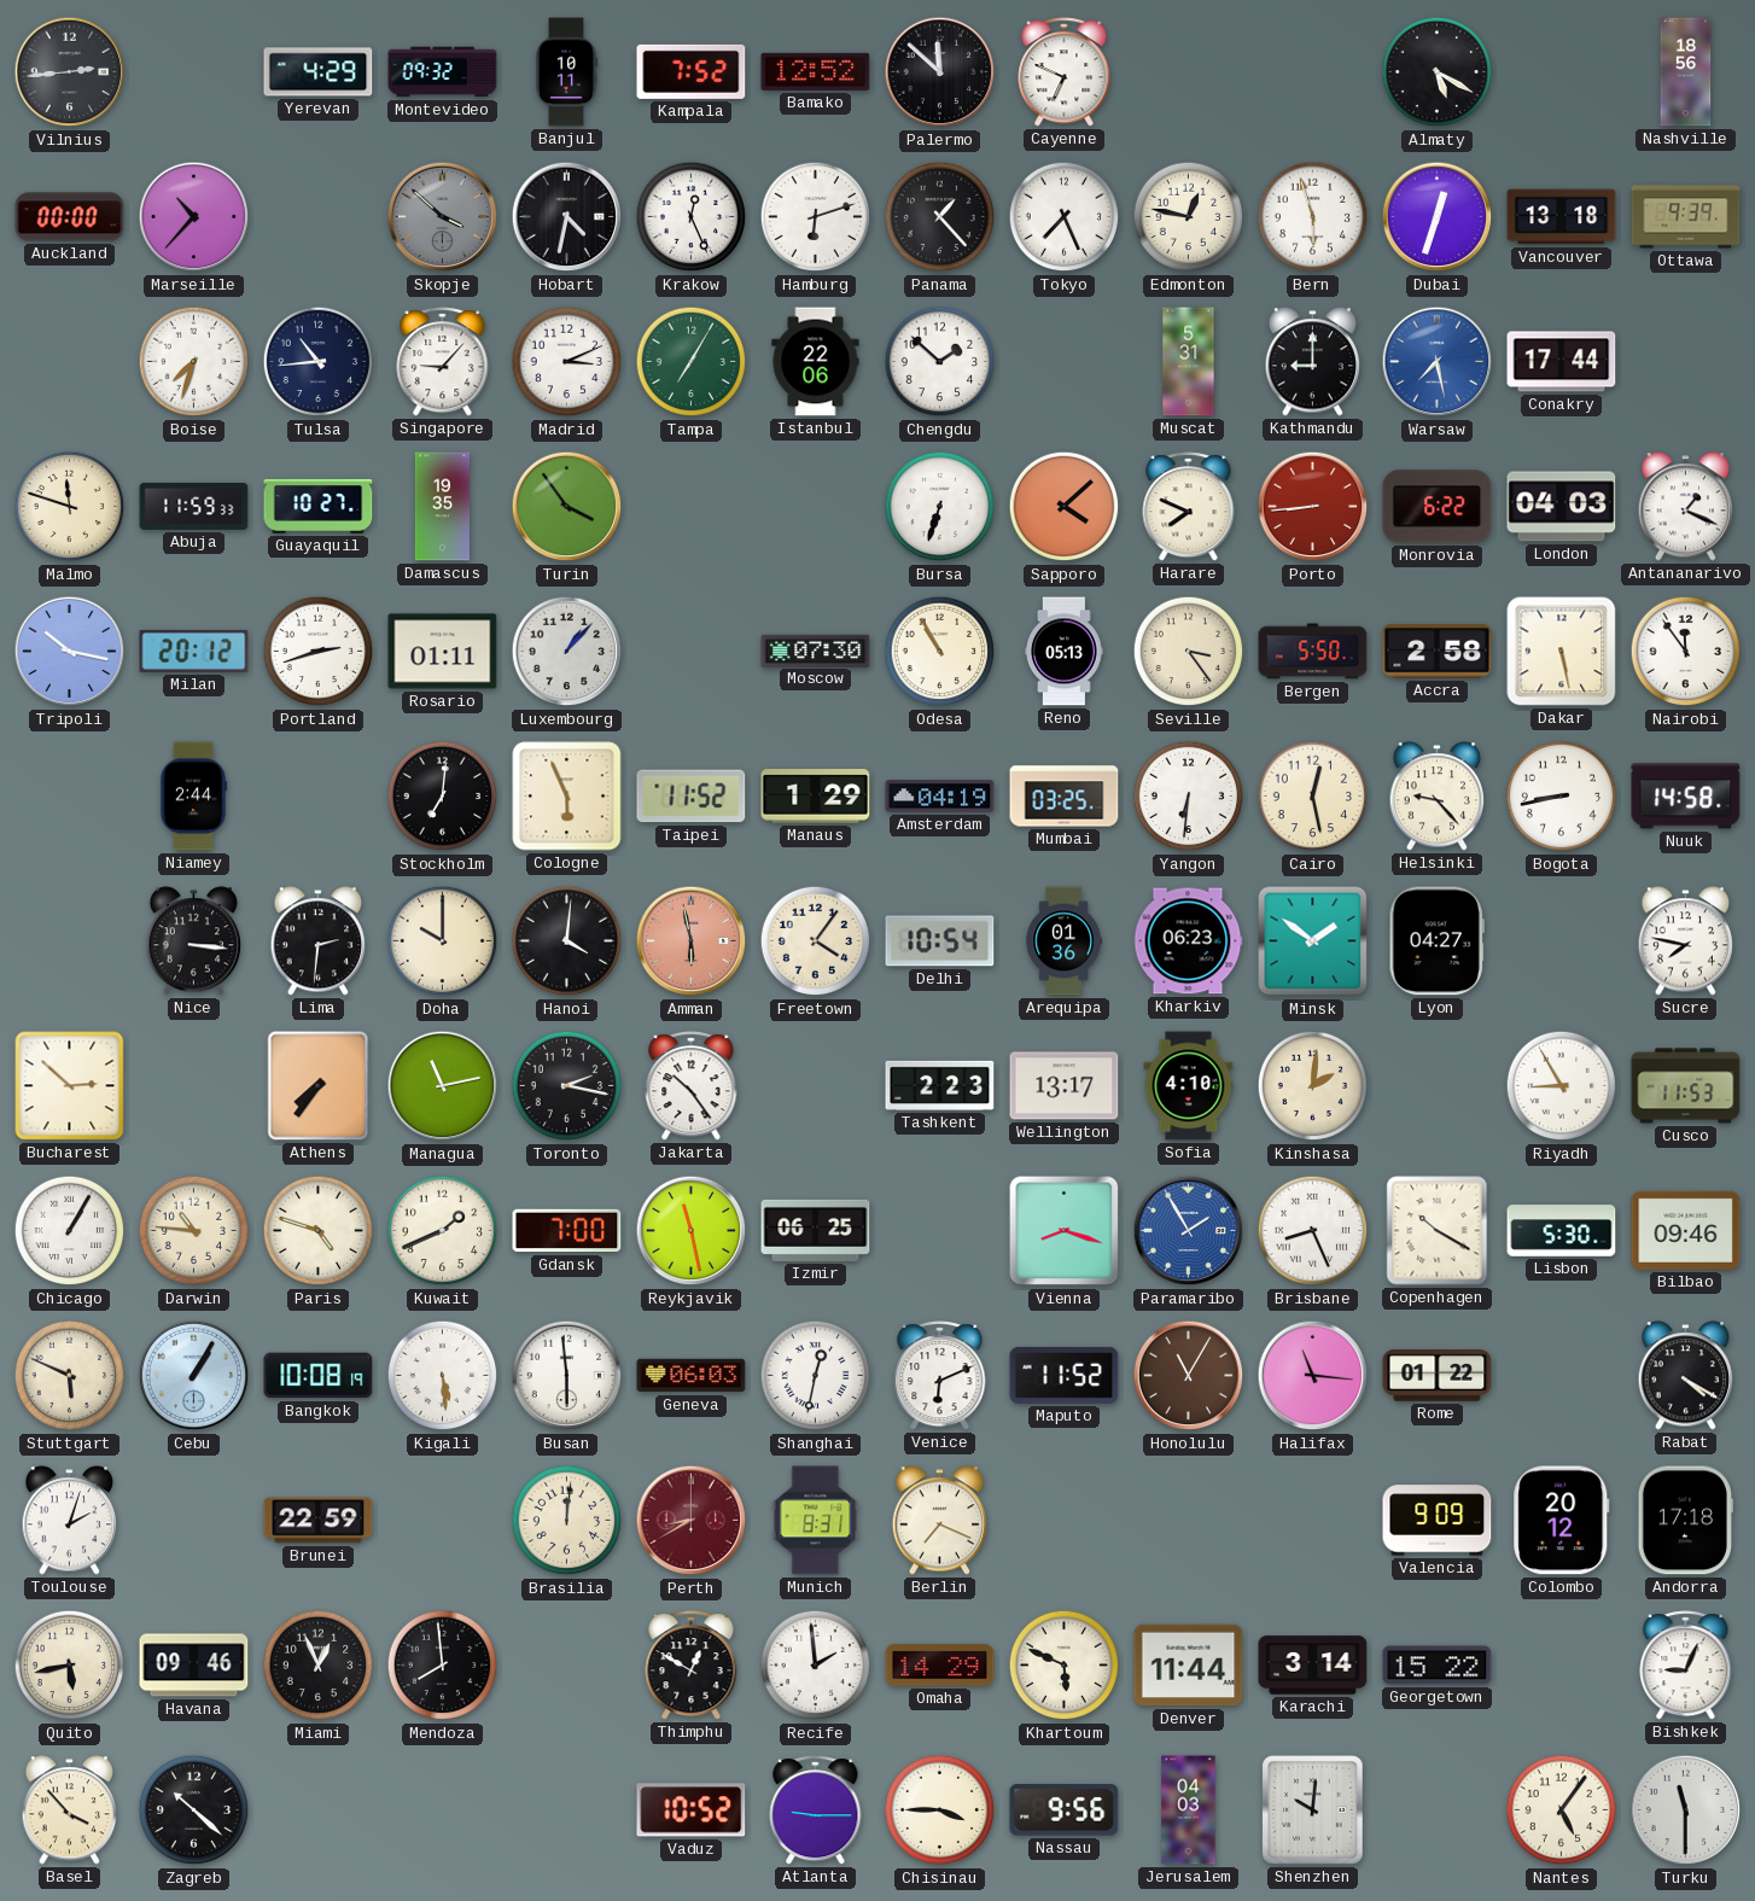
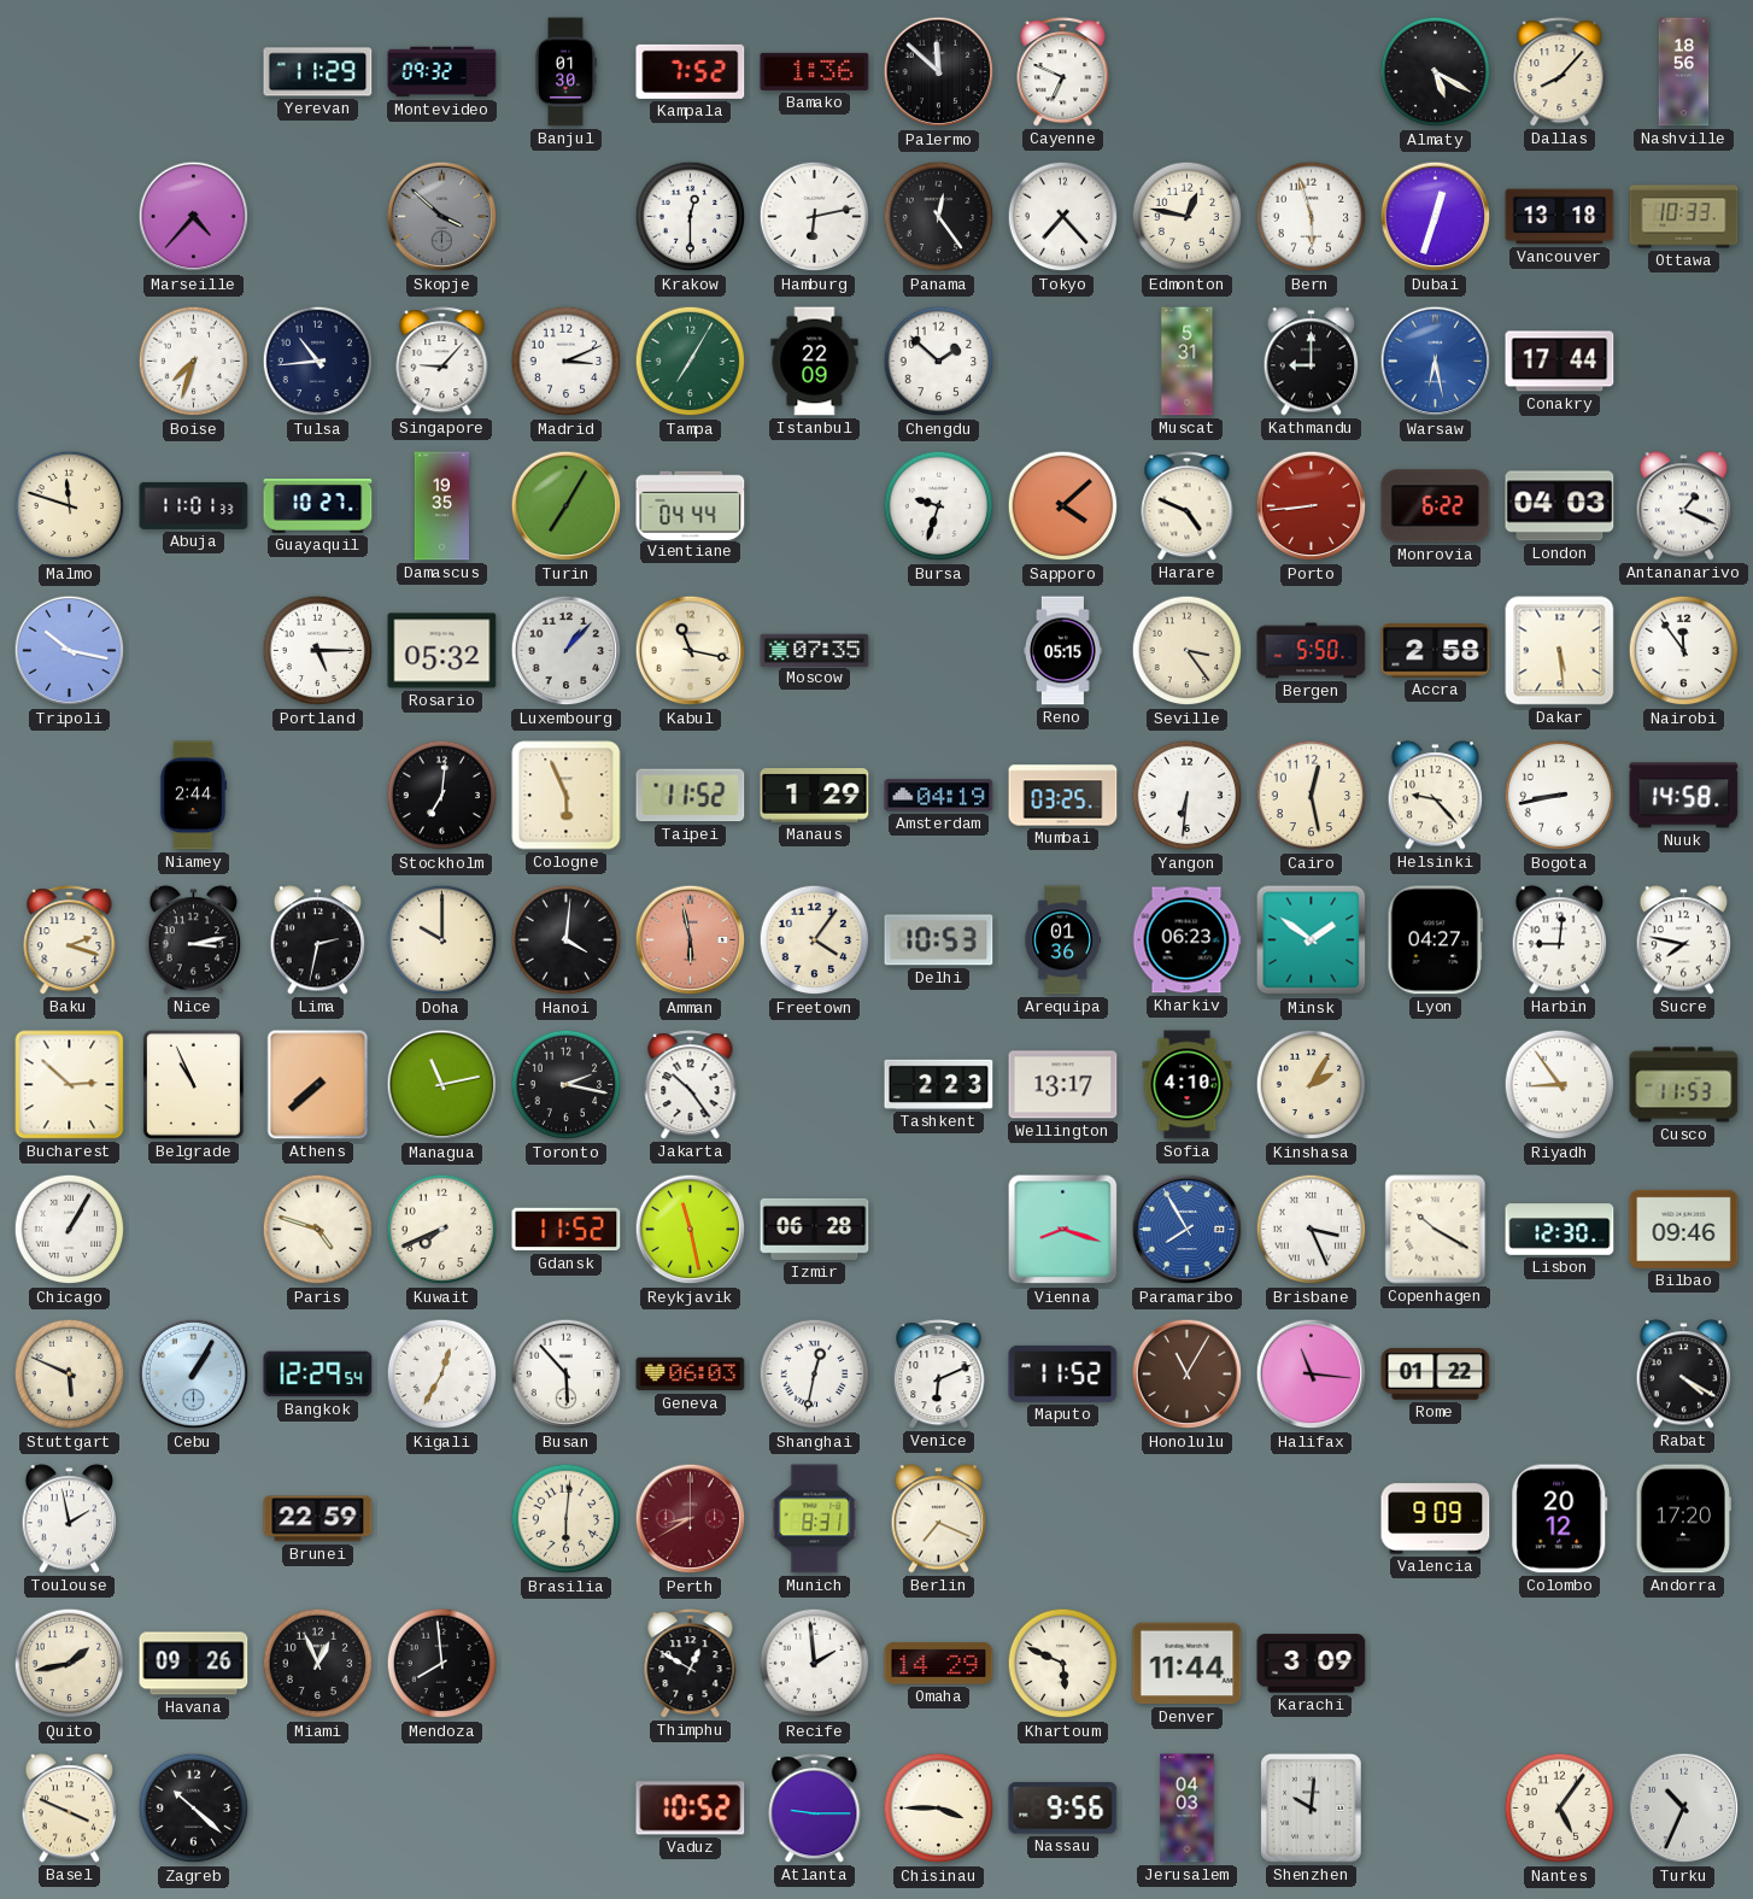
Vilnius: 2:44 -> none
Yerevan: 4:29 -> 11:29
Banjul: 10:11 -> 01:30
Bamako: 12:52 -> 1:36
Dallas: none -> 8:07
Auckland: 00:00 -> none
Marseille: 10:37 -> 4:37
Hobart: 4:32 -> none
Krakow: 12:26 -> 12:30
Hamburg: 6:12 -> 6:13
Panama: 1:23 -> 12:24
Tokyo: 7:26 -> 7:23
Ottawa: 9:39 -> 10:33
Istanbul: 22:06 -> 22:09
Warsaw: 7:28 -> 6:28
Abuja: 11:59 -> 11:01
Turin: 3:54 -> 7:05
Vientiane: none -> 04:44
Bursa: 6:33 -> 9:33
Harare: 7:49 -> 4:49
Milan: 20:12 -> none
Portland: 2:42 -> 5:15
Rosario: 01:11 -> 05:32
Kabul: none -> 11:17
Moscow: 07:30 -> 07:35
Odesa: 10:55 -> none
Reno: 05:13 -> 05:15
Dakar: 5:28 -> 5:29
Baku: none -> 2:18
Nice: 3:16 -> 3:13
Lima: 2:31 -> 2:32
Delhi: 10:54 -> 10:53
Harbin: none -> 9:01
Belgrade: none -> 10:56
Athens: 7:36 -> 7:38
Kinshasa: 2:01 -> 2:05
Riyadh: 8:55 -> 8:54
Darwin: 10:46 -> none
Kuwait: 1:41 -> 7:41
Gdansk: 7:00 -> 11:52
Izmir: 06:25 -> 06:28
Paramaribo: 1:55 -> 7:55
Brisbane: 8:26 -> 3:26
Lisbon: 5:30 -> 12:30
Bangkok: 10:08 -> 12:29
Kigali: 5:29 -> 12:35
Busan: 5:59 -> 5:53
Toulouse: 2:03 -> 1:58
Brasilia: 12:01 -> 6:01
Andorra: 17:18 -> 17:20
Quito: 5:43 -> 1:43
Havana: 09:46 -> 09:26
Karachi: 3:14 -> 3:09
Georgetown: 15:22 -> none
Bishkek: 9:04 -> none
Basel: 3:53 -> 3:49
Turku: 11:30 -> 10:34
